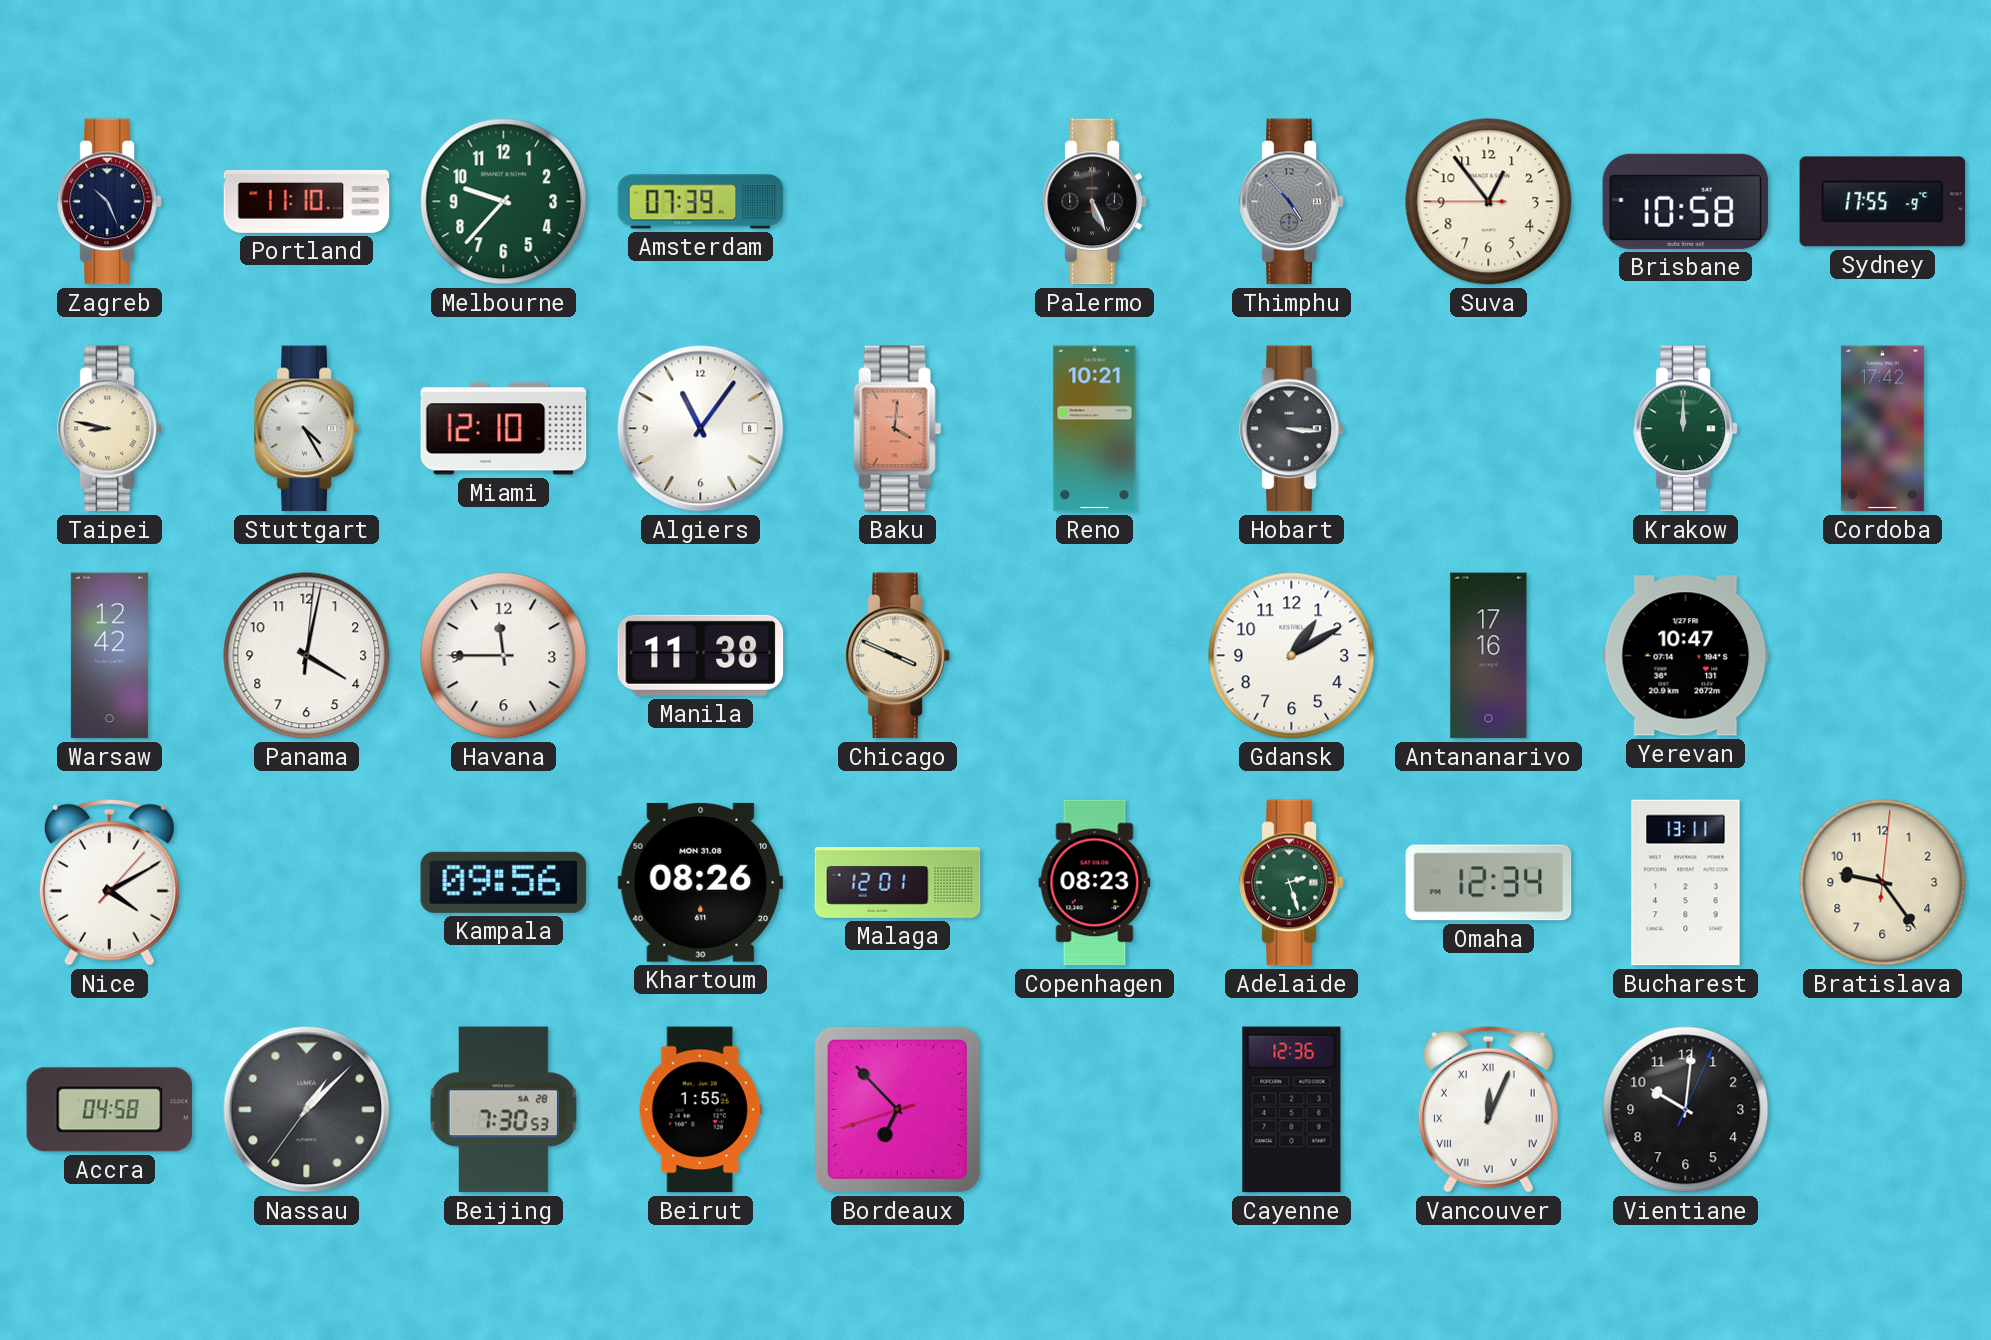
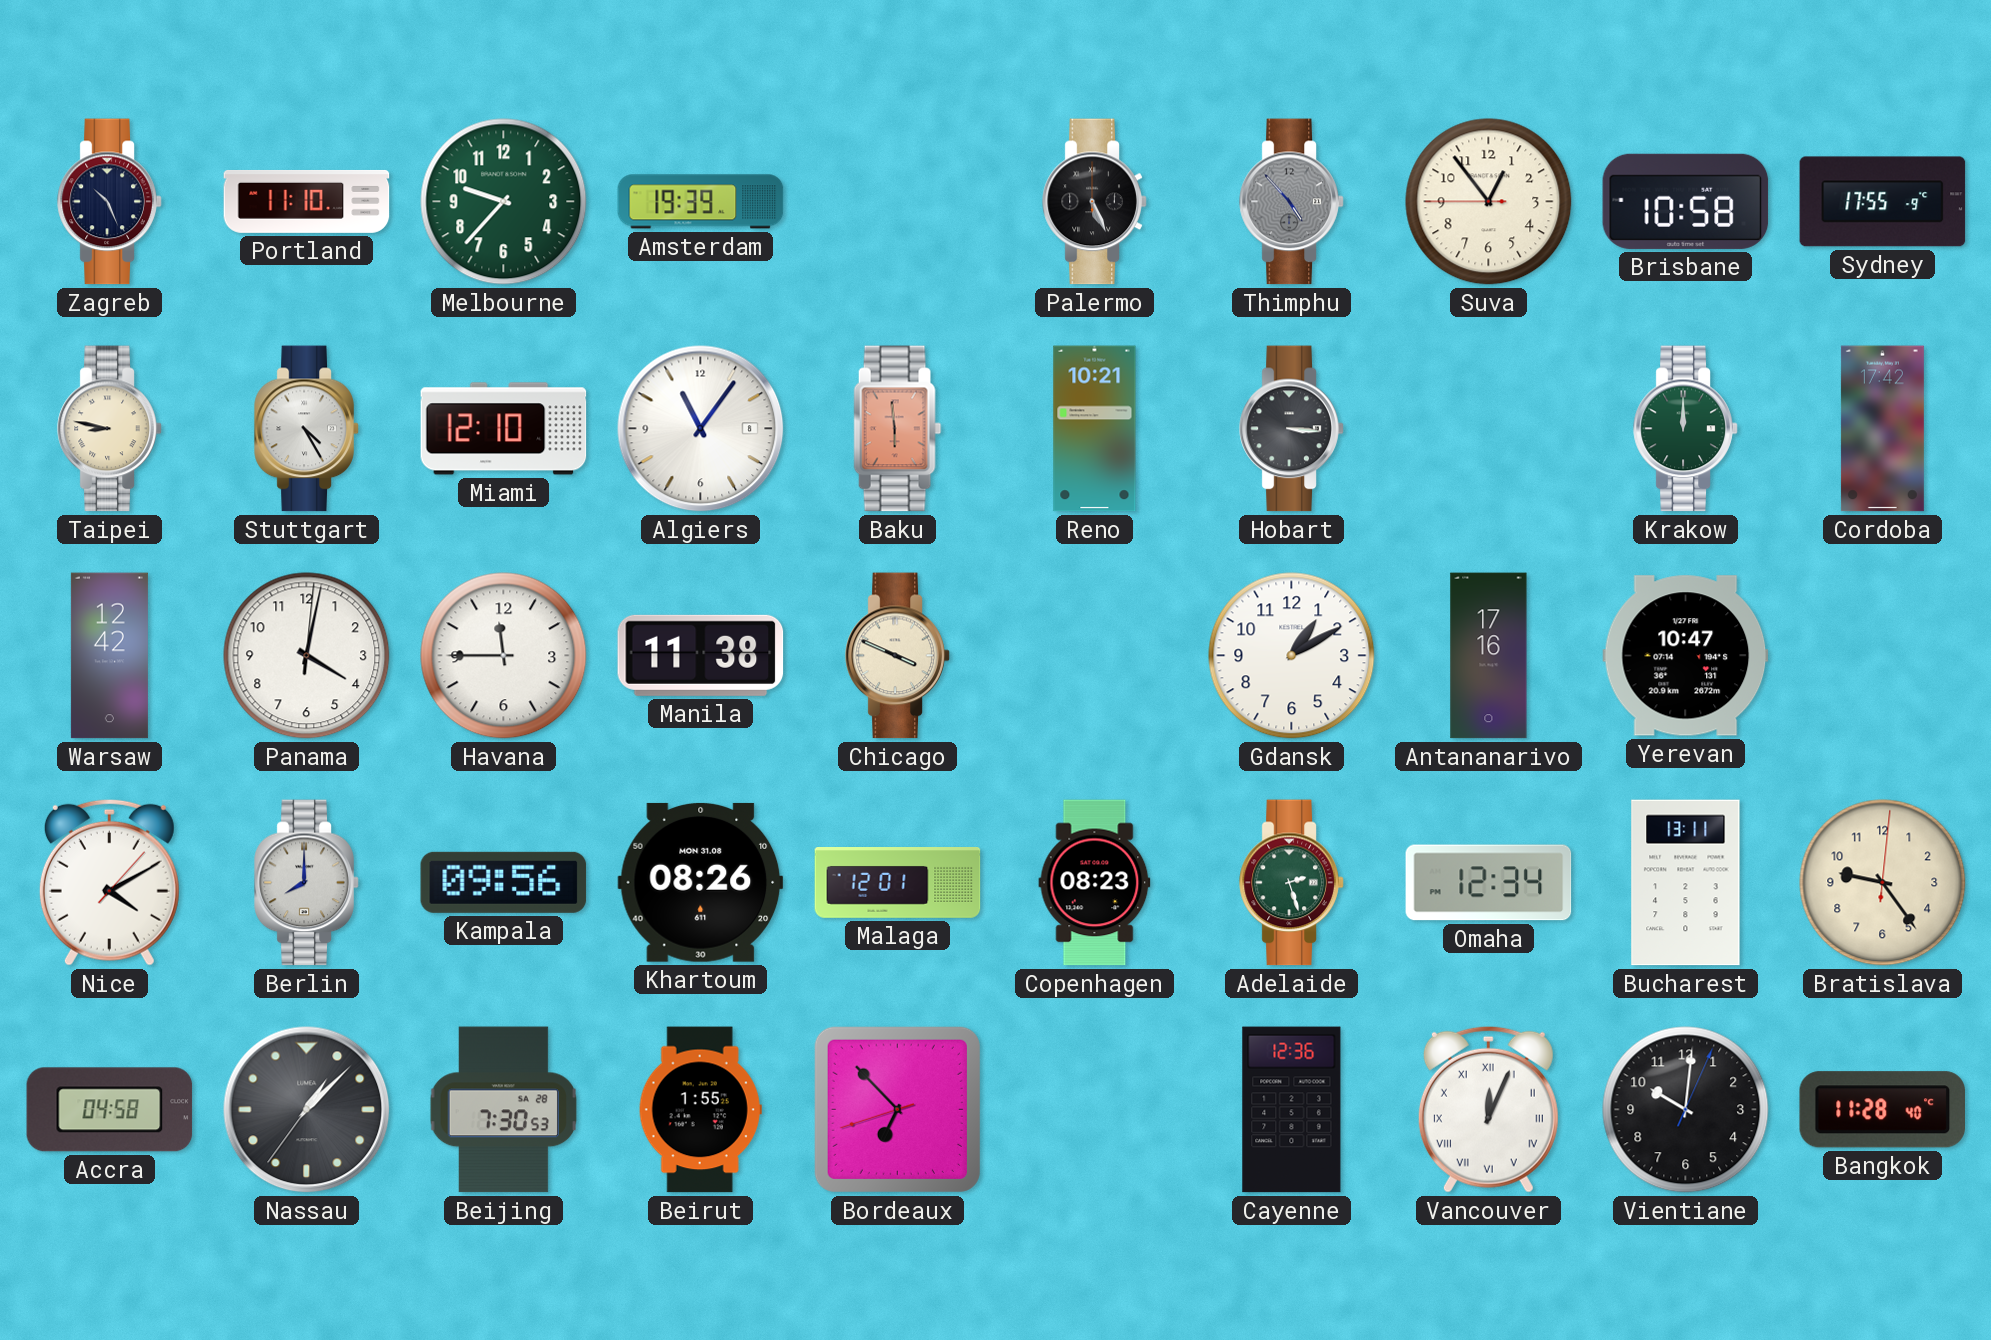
Amsterdam: 07:39 -> 19:39
Baku: 4:01 -> 5:59
Berlin: none -> 8:00
Bangkok: none -> 11:28
